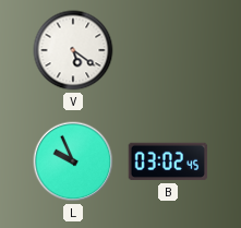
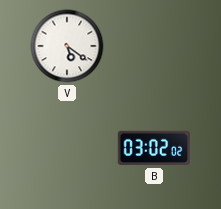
L: 9:56 -> none
B: 03:02:45 -> 03:02:02
